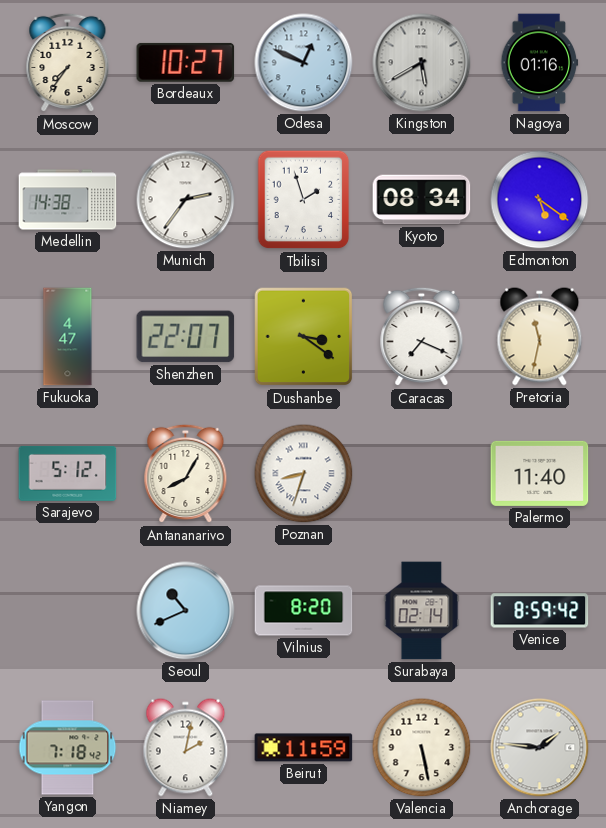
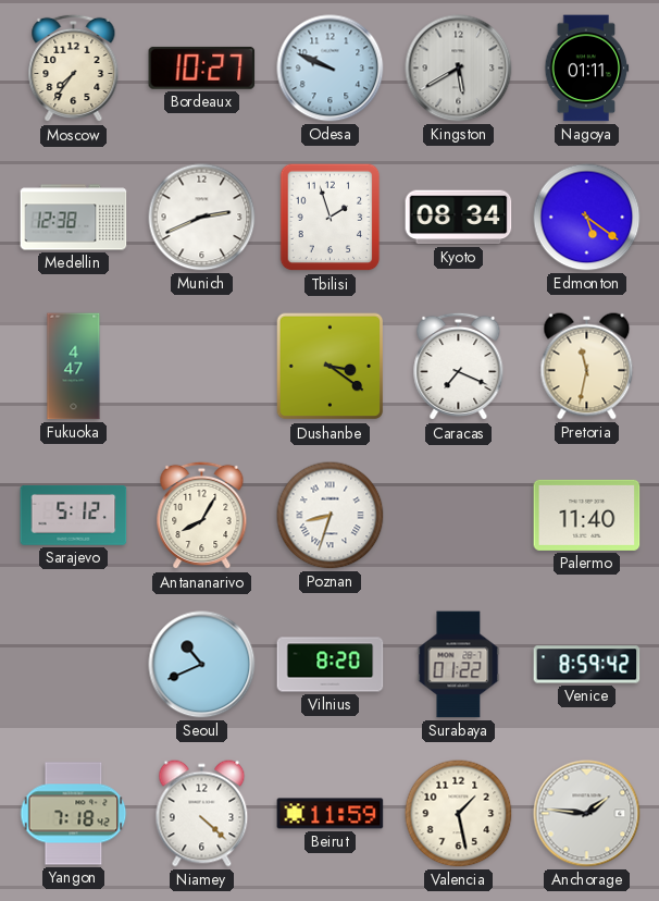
Odesa: 12:49 -> 9:49
Nagoya: 01:16 -> 01:11
Medellin: 14:38 -> 12:38
Munich: 2:36 -> 2:41
Shenzhen: 22:07 -> none
Surabaya: 02:14 -> 01:22
Niamey: 2:02 -> 4:22
Valencia: 5:28 -> 1:28
